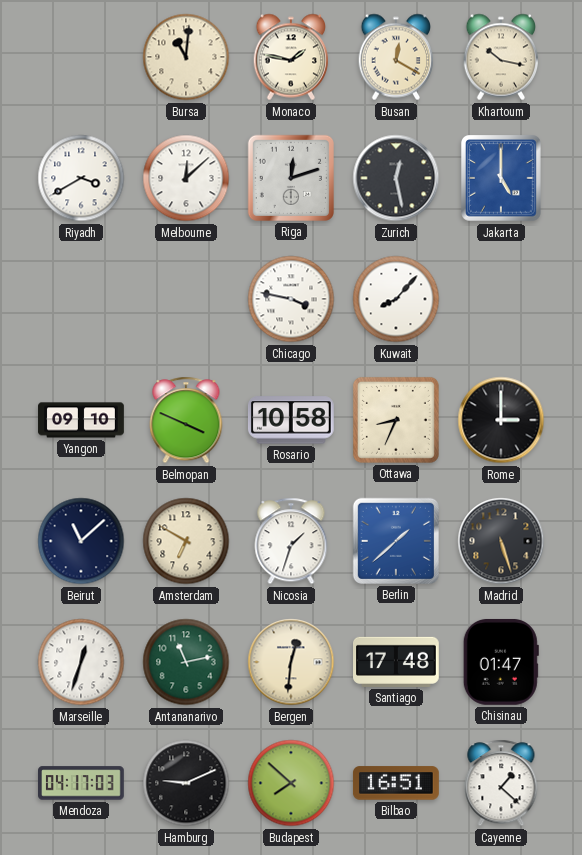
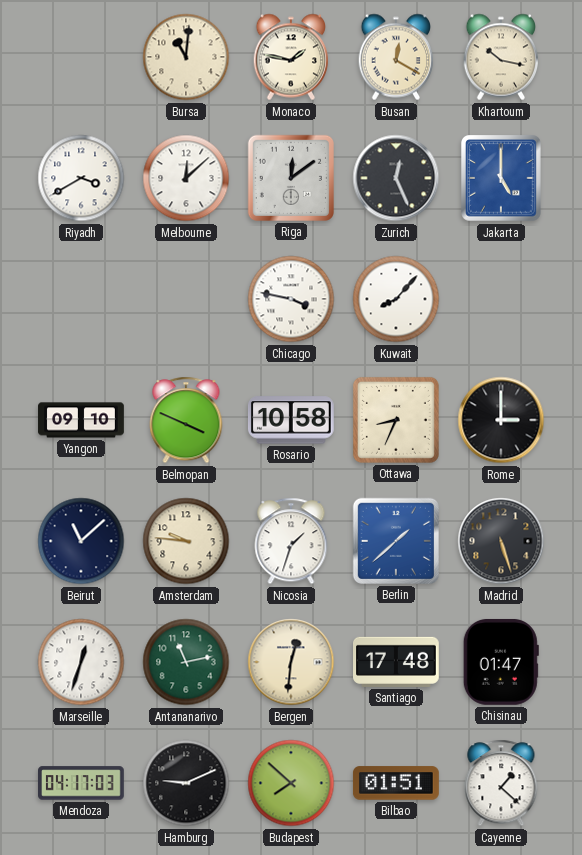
Riga: 12:12 -> 12:09
Zurich: 12:28 -> 12:26
Amsterdam: 6:50 -> 9:46
Bilbao: 16:51 -> 01:51
